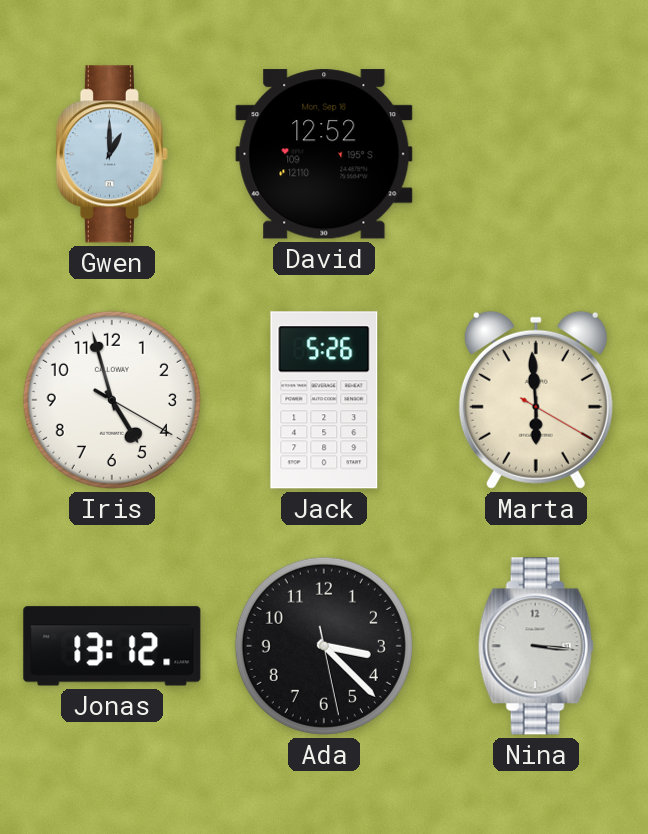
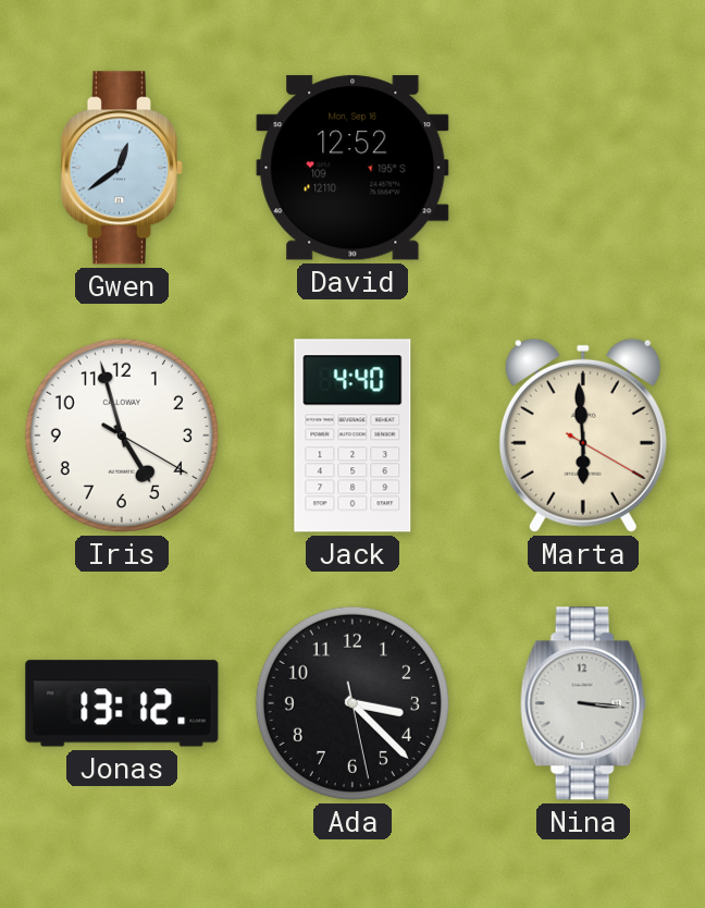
Gwen: 1:00 -> 12:39
Jack: 5:26 -> 4:40
